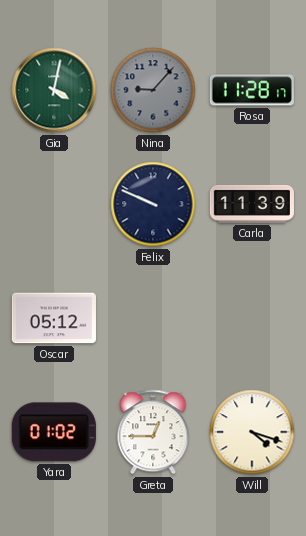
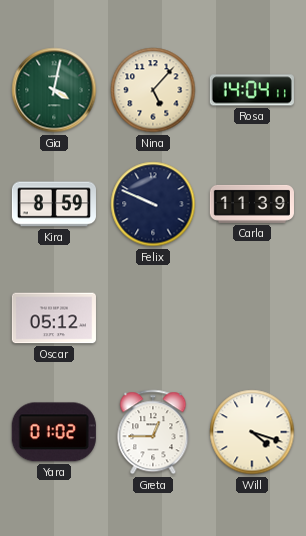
Nina: 9:07 -> 5:07
Nina dial: grey -> cream
Rosa: 11:28 -> 14:04
Kira: none -> 8:59
